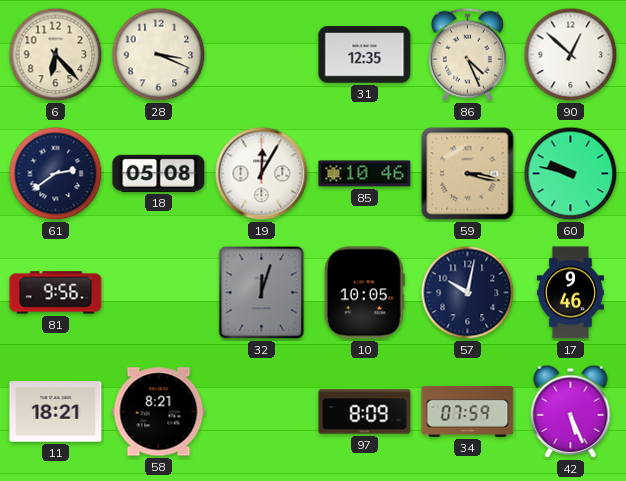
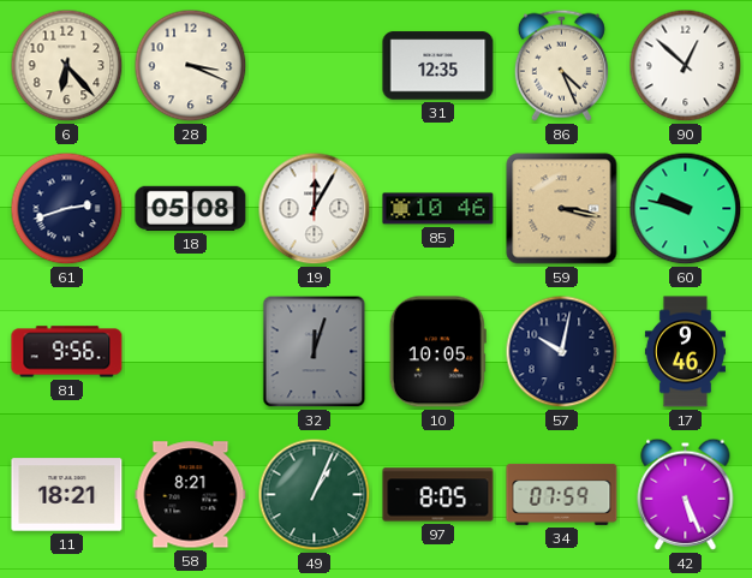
61: 2:39 -> 2:42
49: none -> 1:04
97: 8:09 -> 8:05
